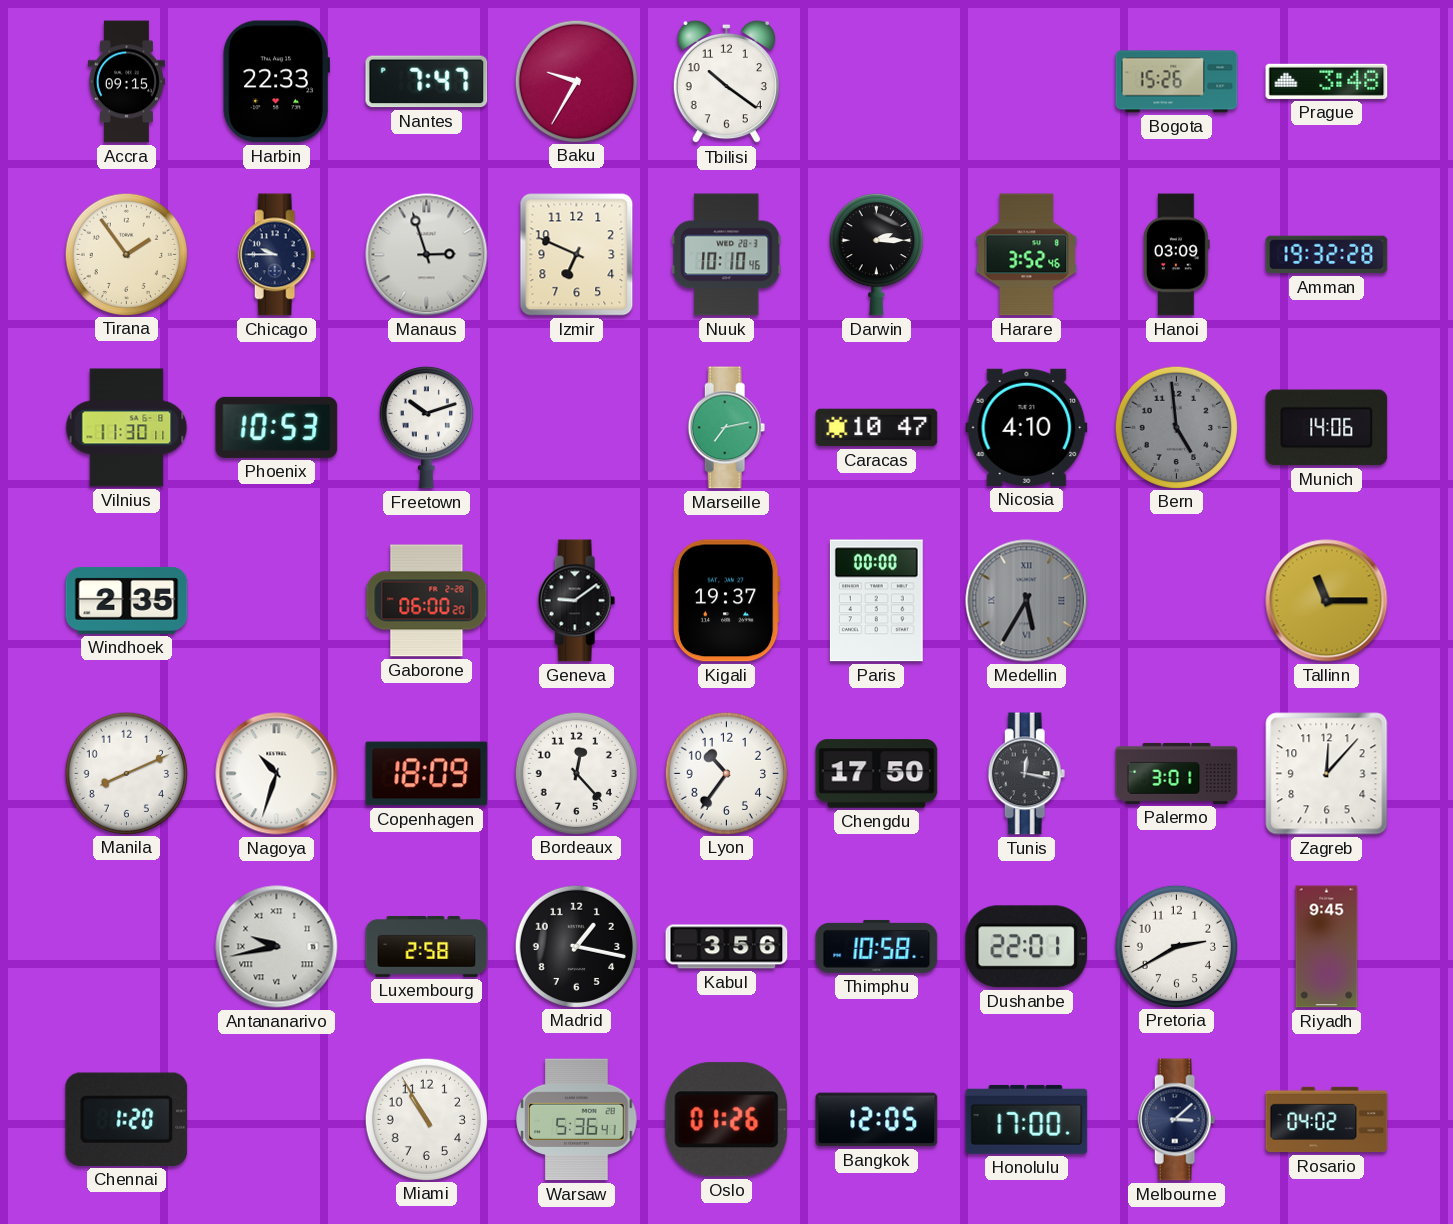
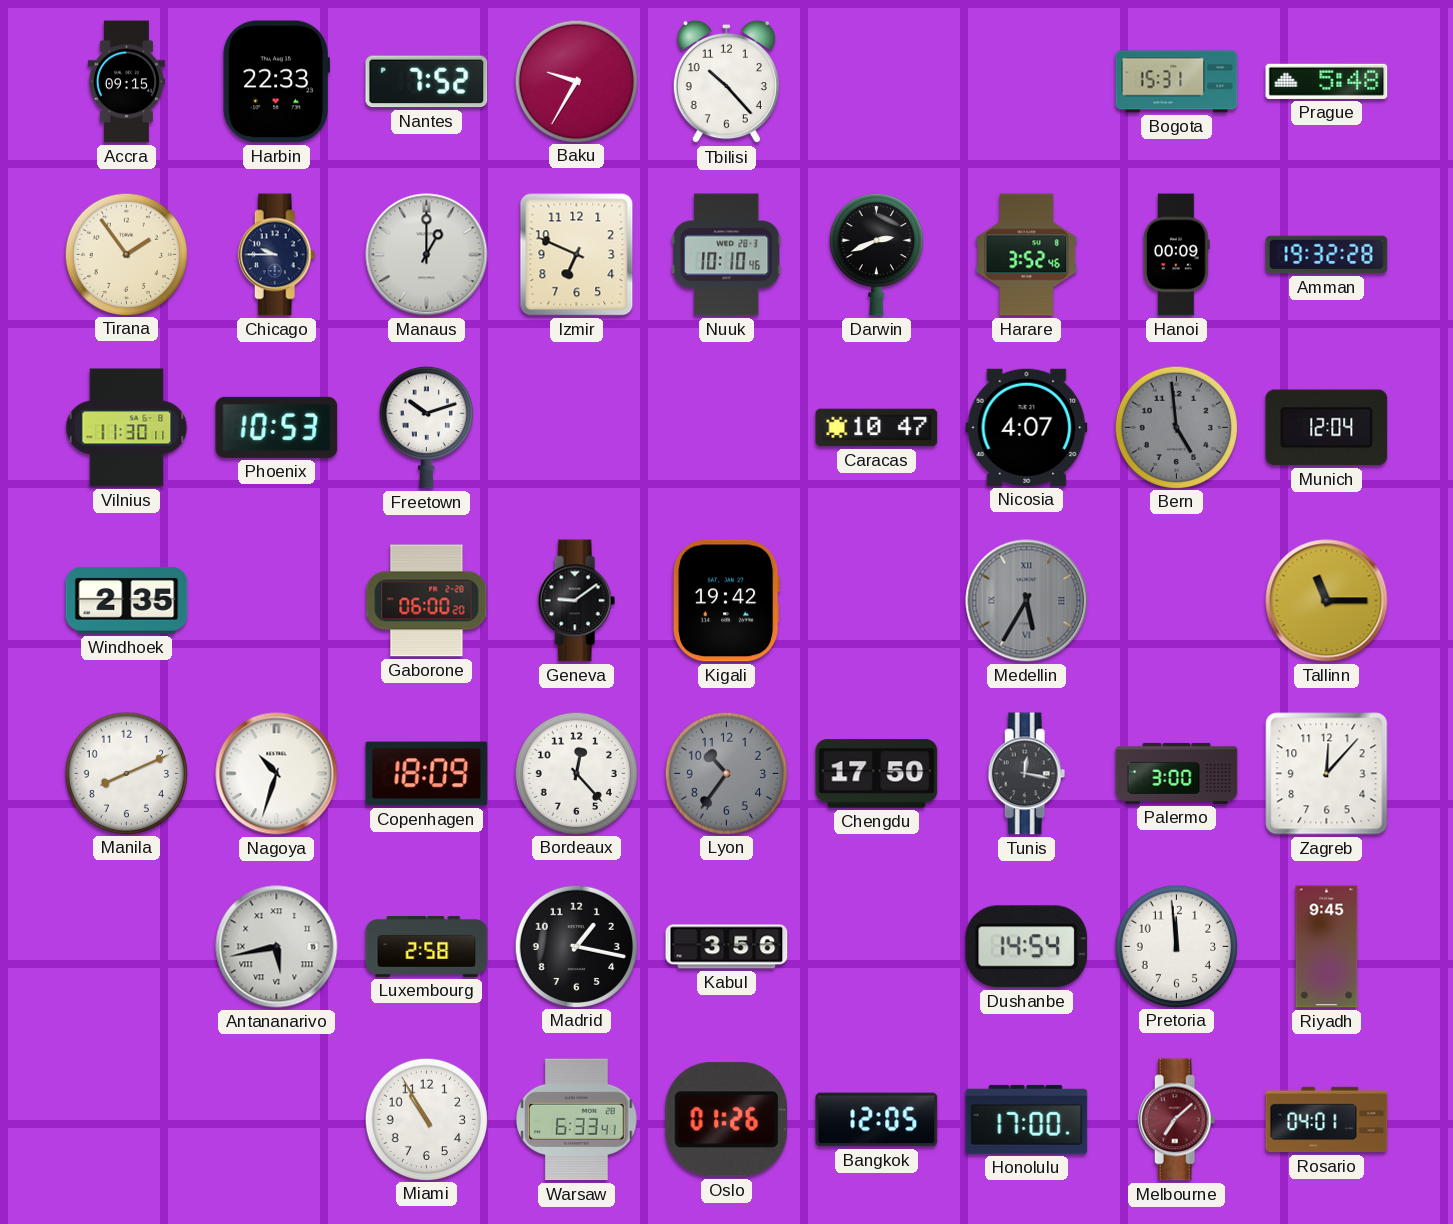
Nantes: 7:47 -> 7:52
Tbilisi: 10:21 -> 10:23
Bogota: 15:26 -> 15:31
Prague: 3:48 -> 5:48
Manaus: 2:57 -> 1:00
Darwin: 2:15 -> 2:41
Hanoi: 03:09 -> 00:09
Marseille: 7:13 -> none
Nicosia: 4:10 -> 4:07
Munich: 14:06 -> 12:04
Kigali: 19:37 -> 19:42
Paris: 00:00 -> none
Lyon dial: white -> grey
Palermo: 3:01 -> 3:00
Antananarivo: 9:43 -> 5:43
Thimphu: 10:58 -> none
Dushanbe: 22:01 -> 14:54
Pretoria: 2:40 -> 11:59
Chennai: 1:20 -> none
Warsaw: 5:36 -> 6:33
Melbourne: 3:08 -> 7:08
Melbourne dial: navy -> burgundy
Rosario: 04:02 -> 04:01
